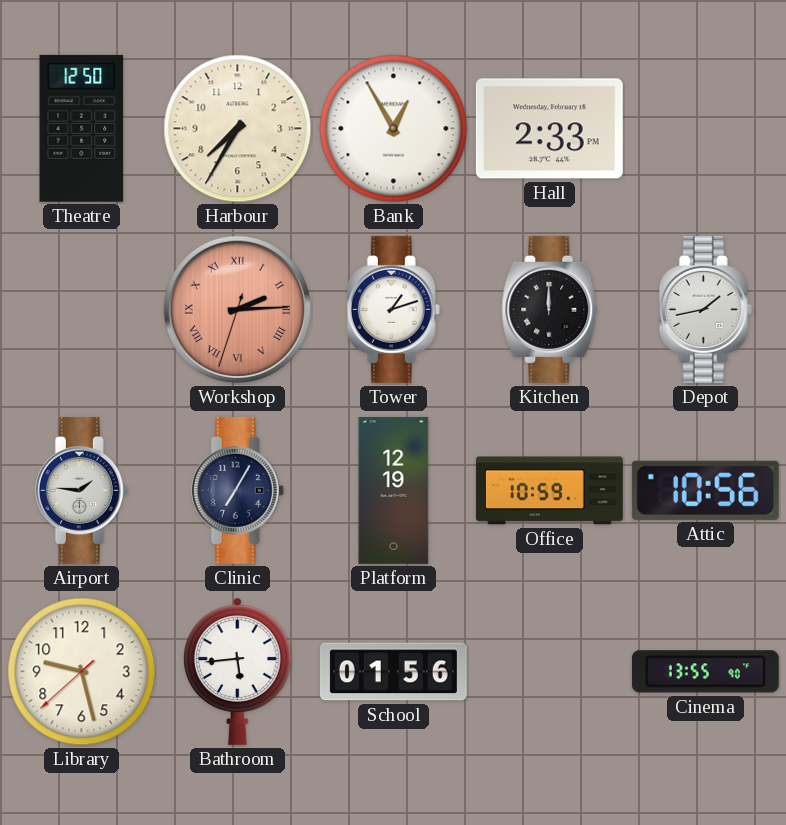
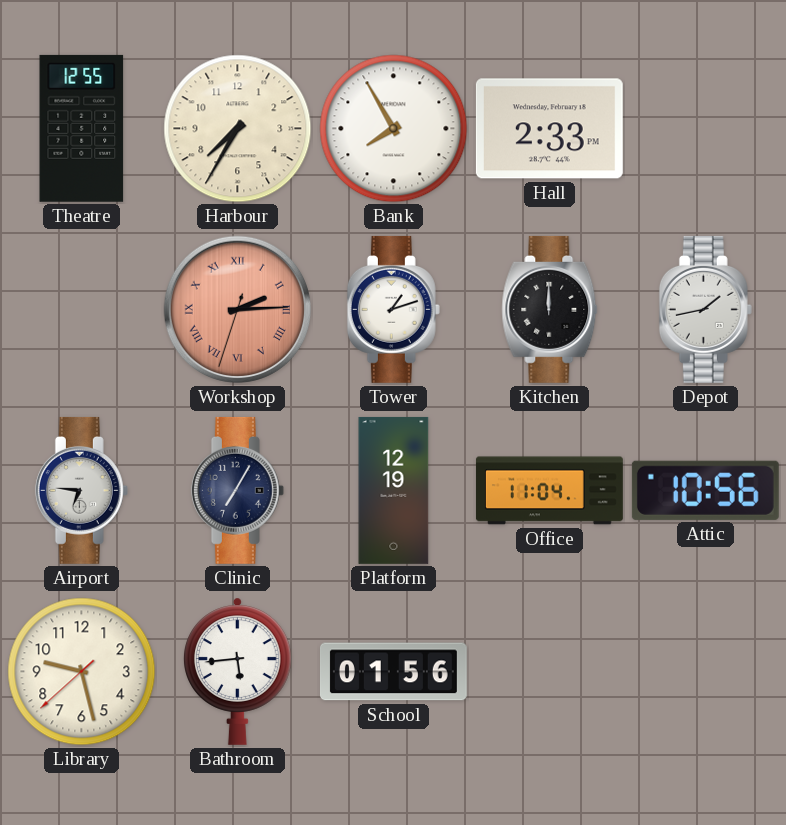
Theatre: 12:50 -> 12:55
Bank: 12:55 -> 7:55
Airport: 1:46 -> 6:46
Office: 10:59 -> 11:04
Cinema: 13:55 -> none
